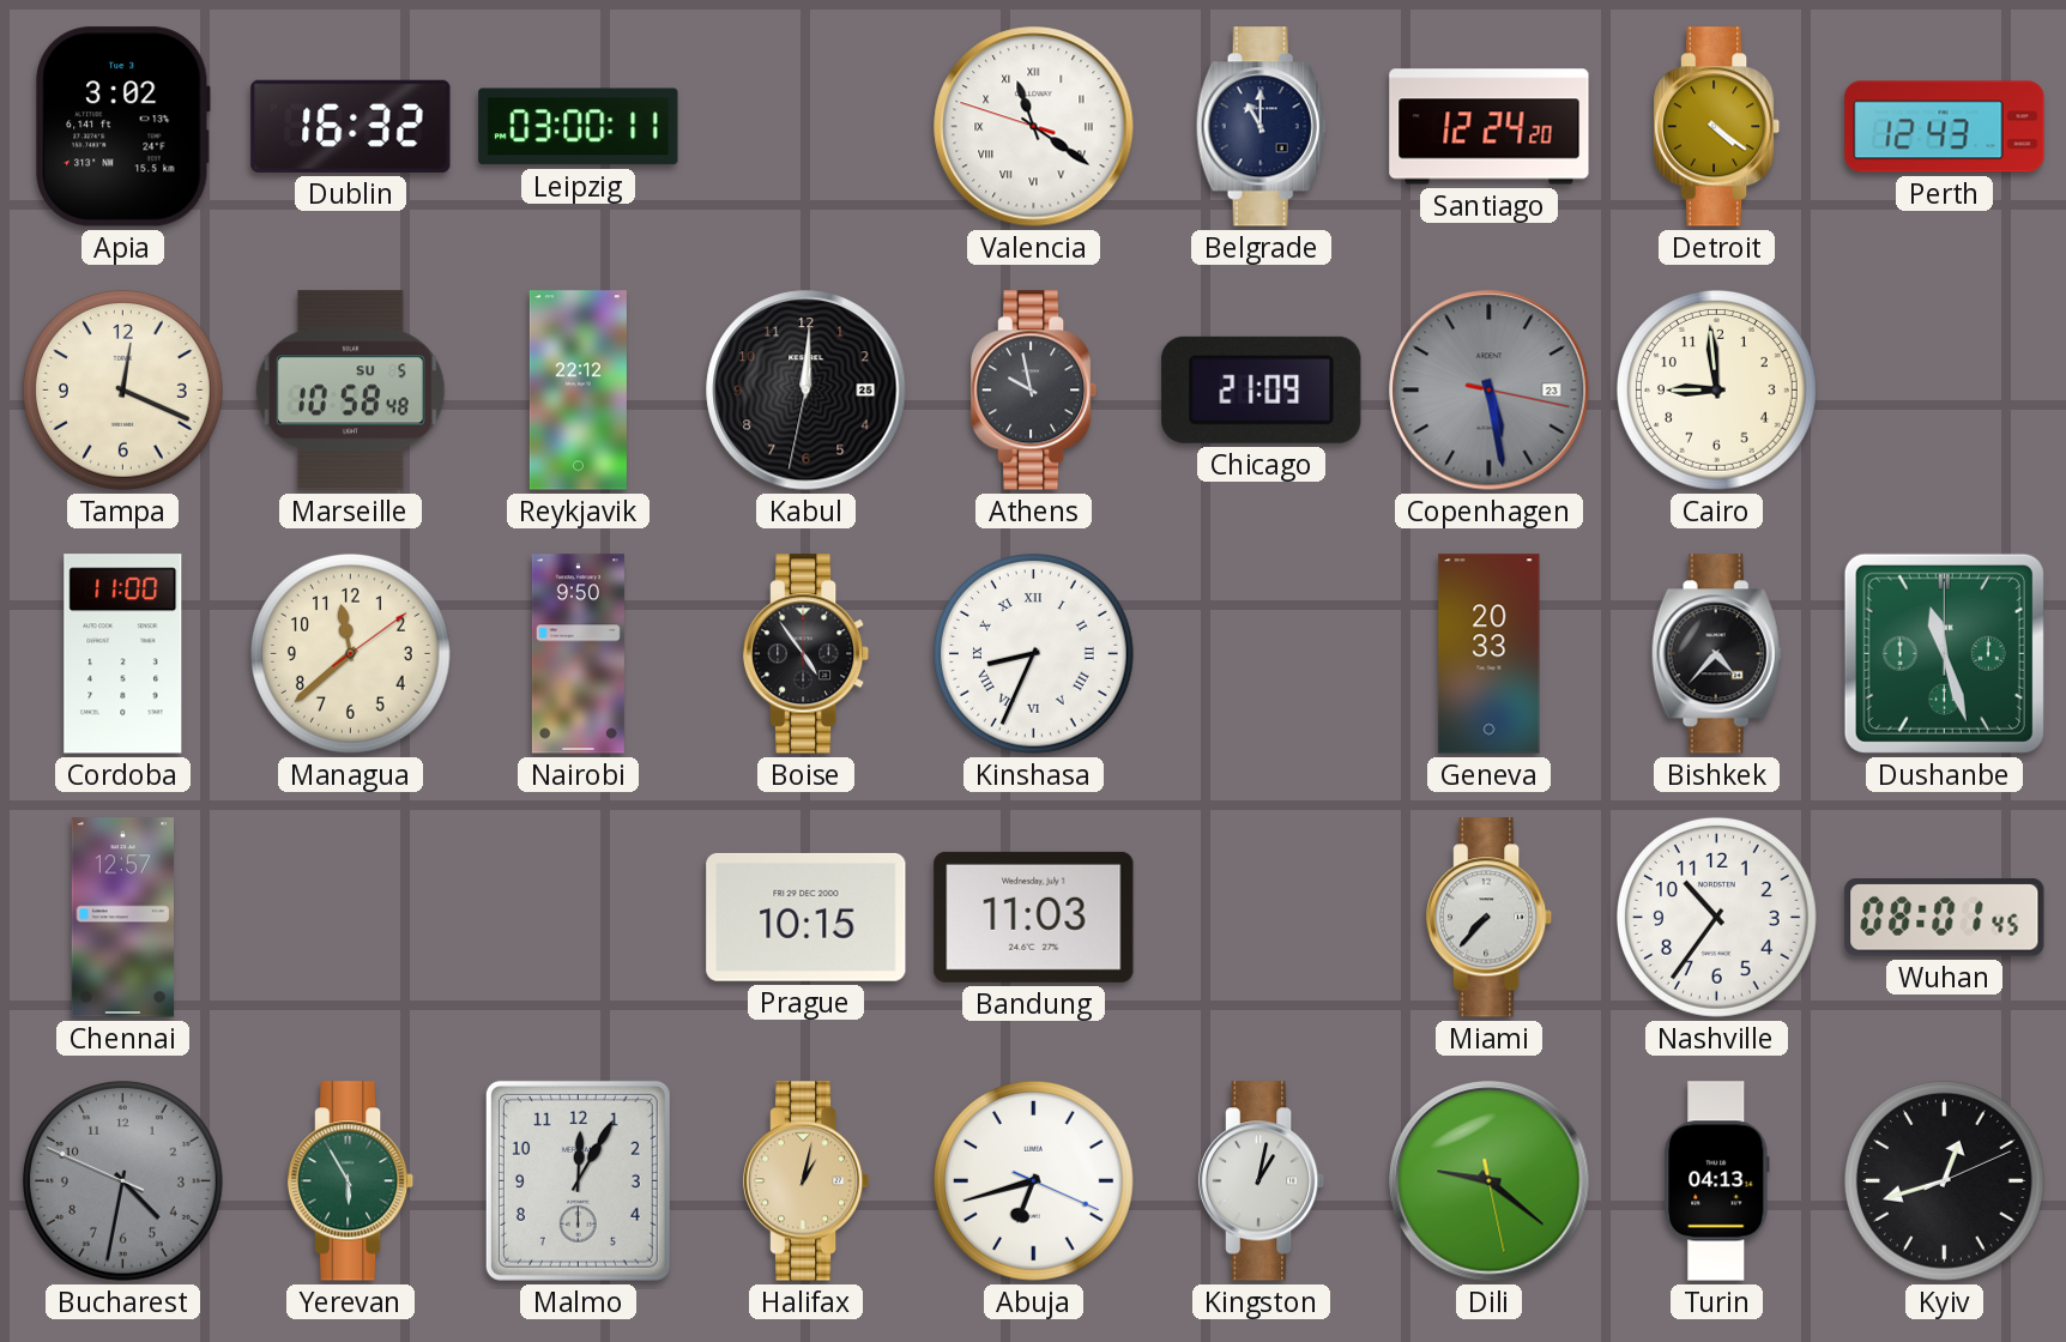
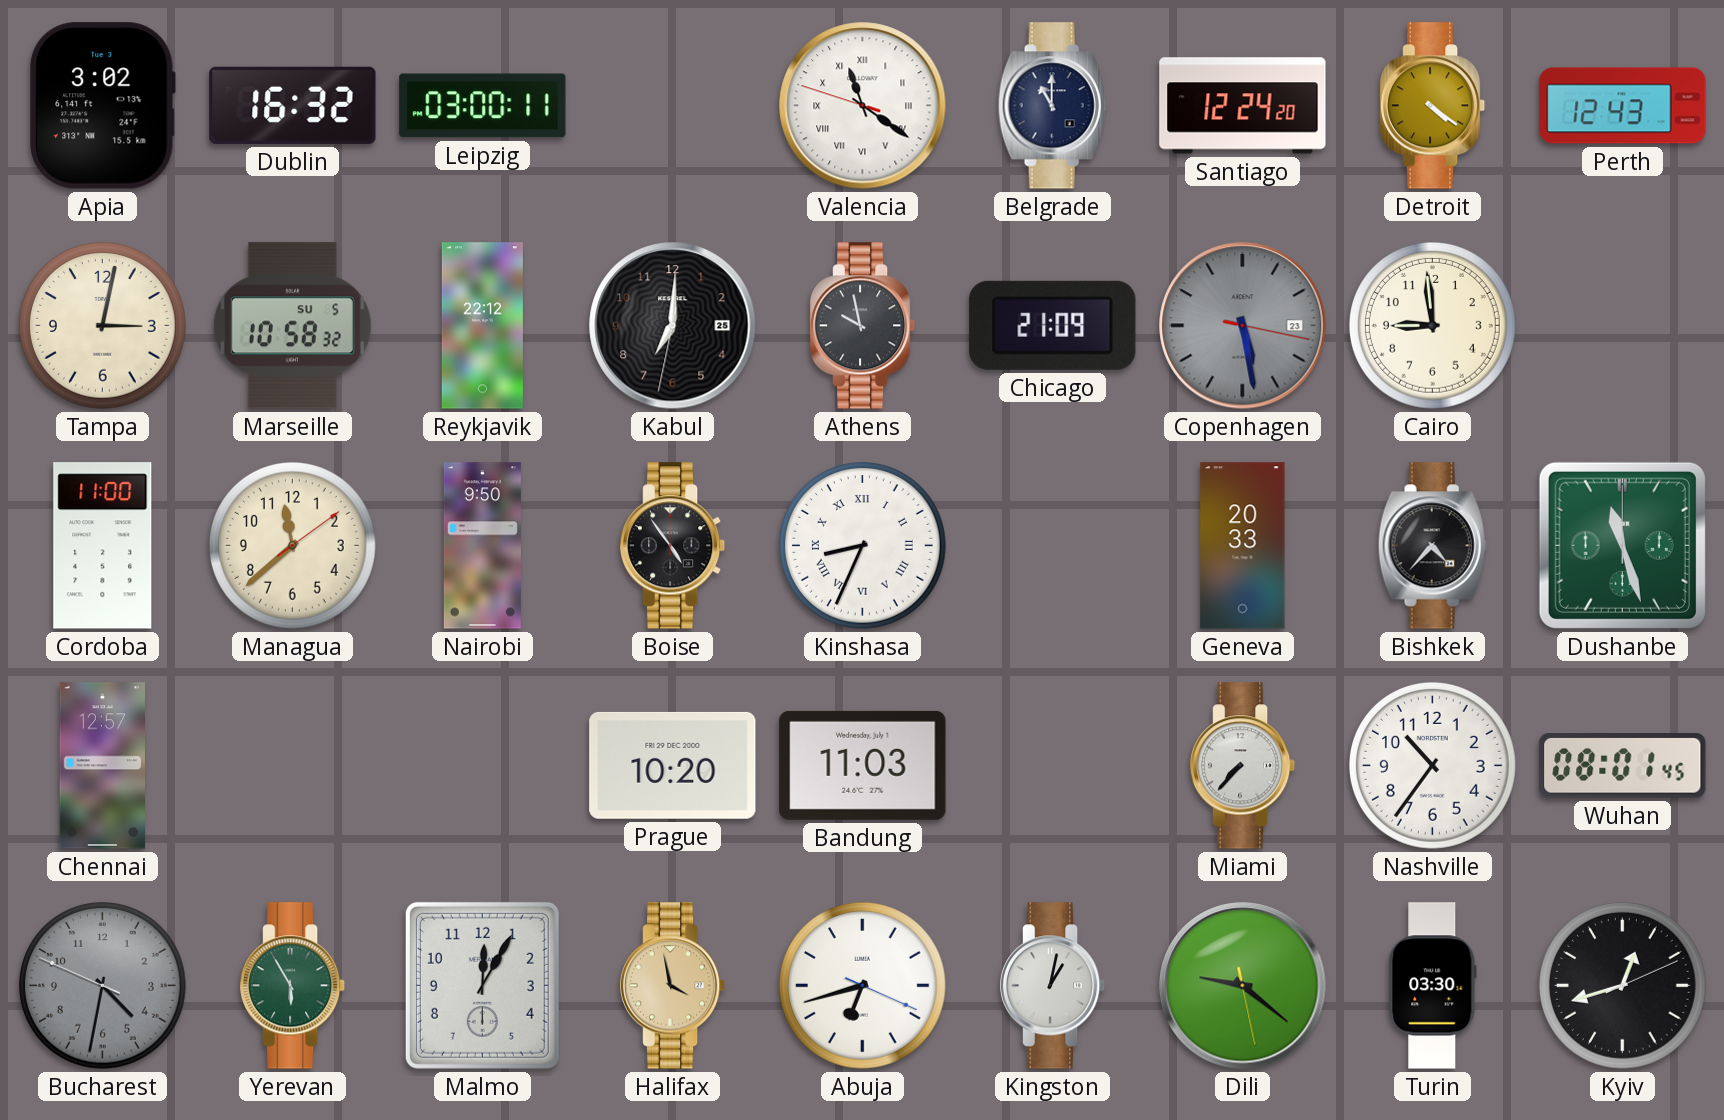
Tampa: 12:19 -> 3:02
Marseille: 10:58:48 -> 10:58:32
Kabul: 12:00 -> 7:00
Prague: 10:15 -> 10:20
Halifax: 1:02 -> 3:58
Turin: 04:13 -> 03:30
